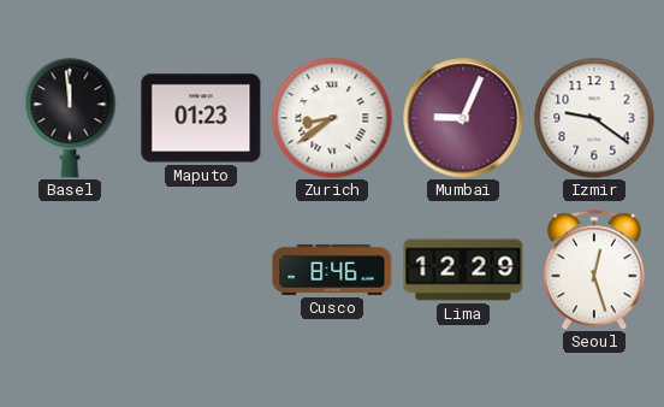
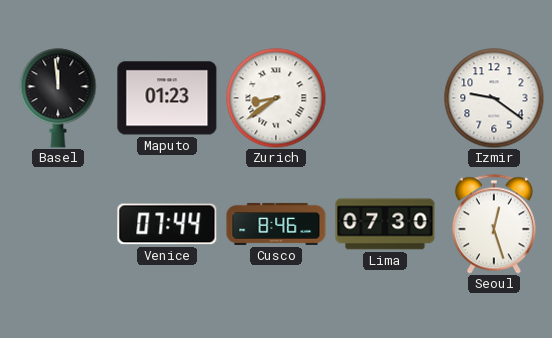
Mumbai: 9:04 -> none
Venice: none -> 07:44
Lima: 12:29 -> 07:30
